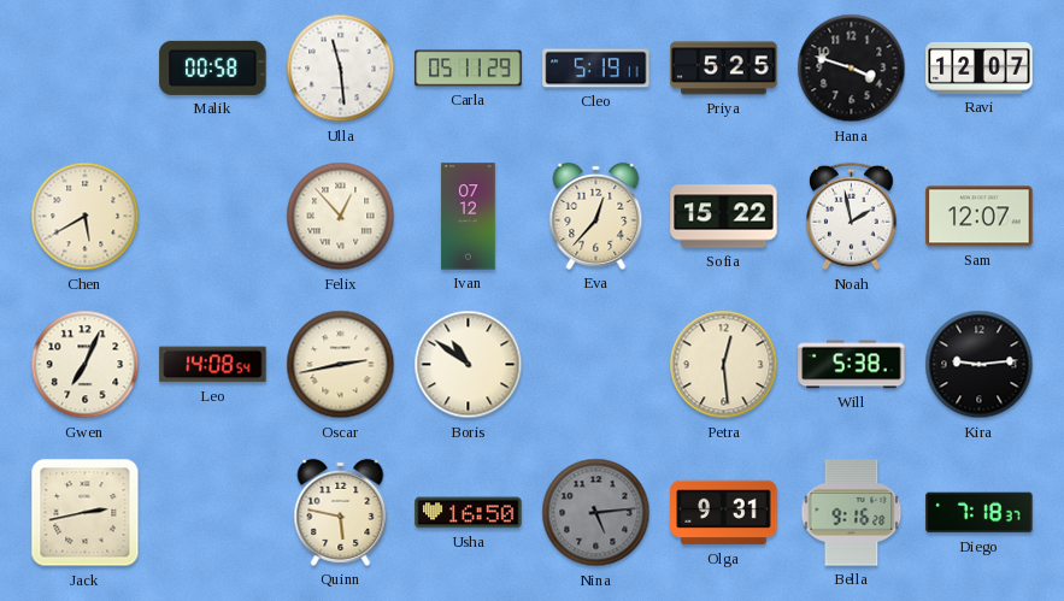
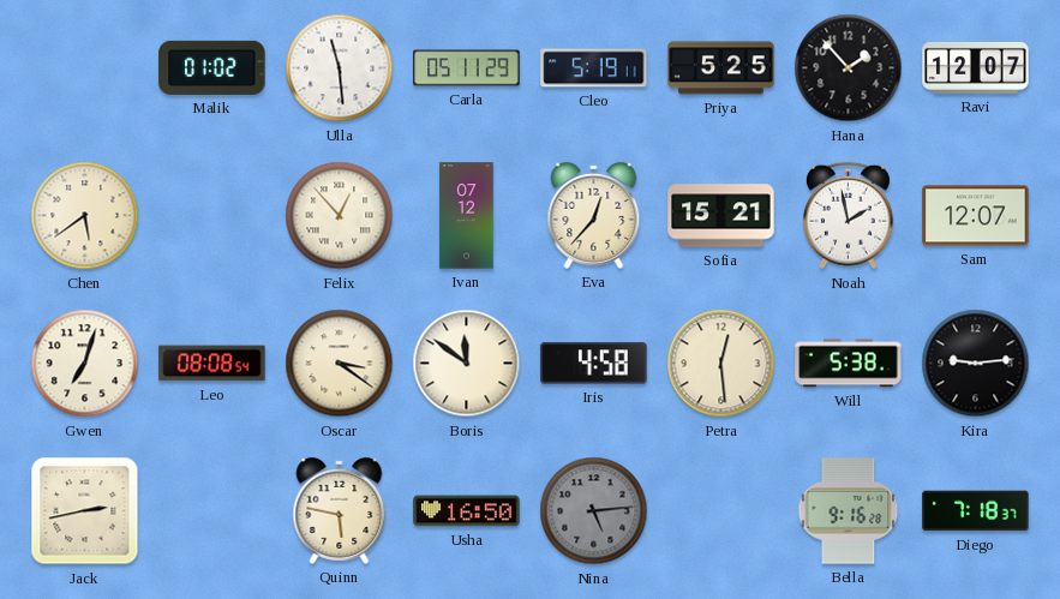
Malik: 00:58 -> 01:02
Hana: 3:48 -> 1:53
Chen: 5:40 -> 5:39
Sofia: 15:22 -> 15:21
Gwen: 7:04 -> 7:03
Leo: 14:08 -> 08:08
Oscar: 2:43 -> 3:21
Boris: 10:51 -> 11:51
Iris: none -> 4:58
Olga: 9:31 -> none
